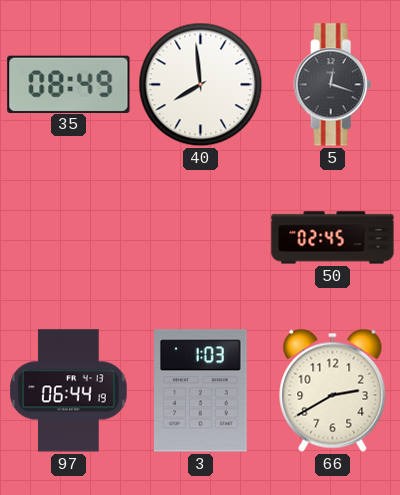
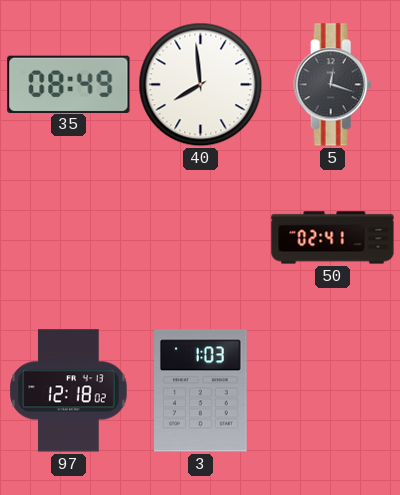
50: 02:45 -> 02:41
97: 06:44 -> 12:18
66: 2:40 -> none
